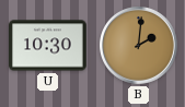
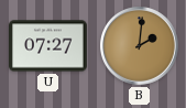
U: 10:30 -> 07:27
